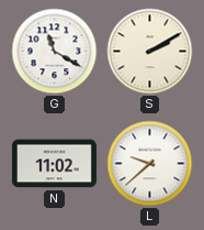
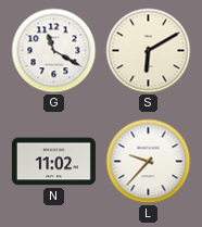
S: 2:10 -> 6:10
L: 9:38 -> 9:37
